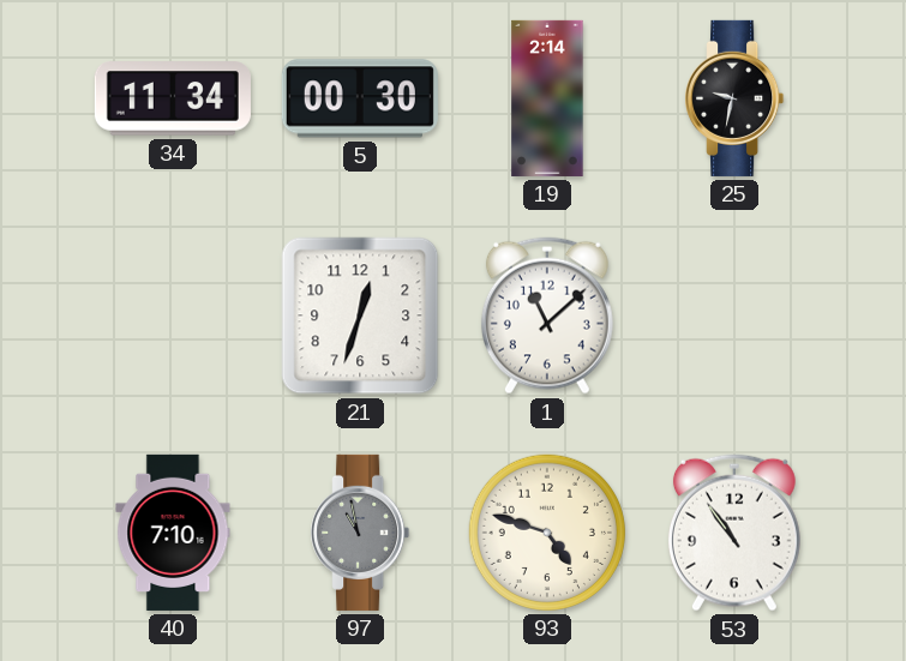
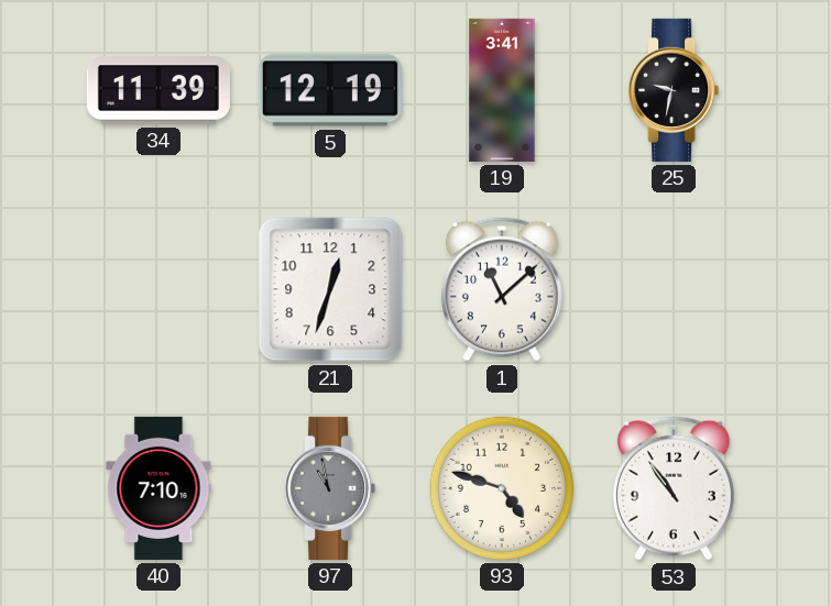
34: 11:34 -> 11:39
5: 00:30 -> 12:19
19: 2:14 -> 3:41
